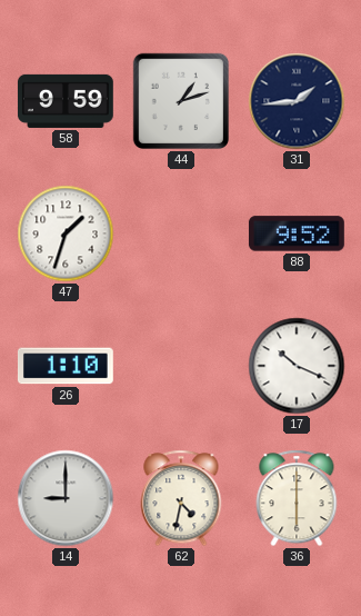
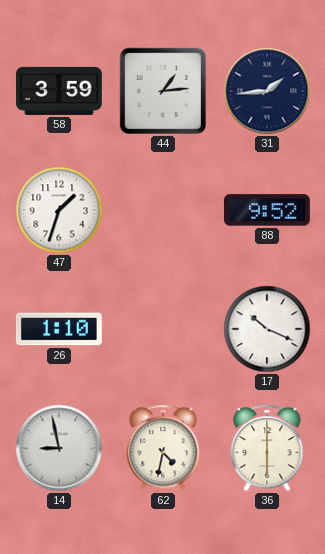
58: 9:59 -> 3:59
44: 1:12 -> 1:14
14: 9:00 -> 8:58
